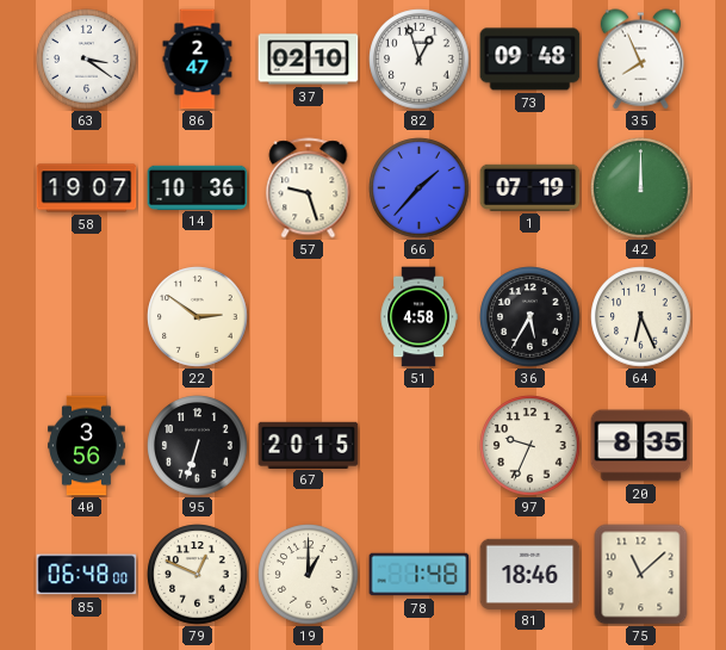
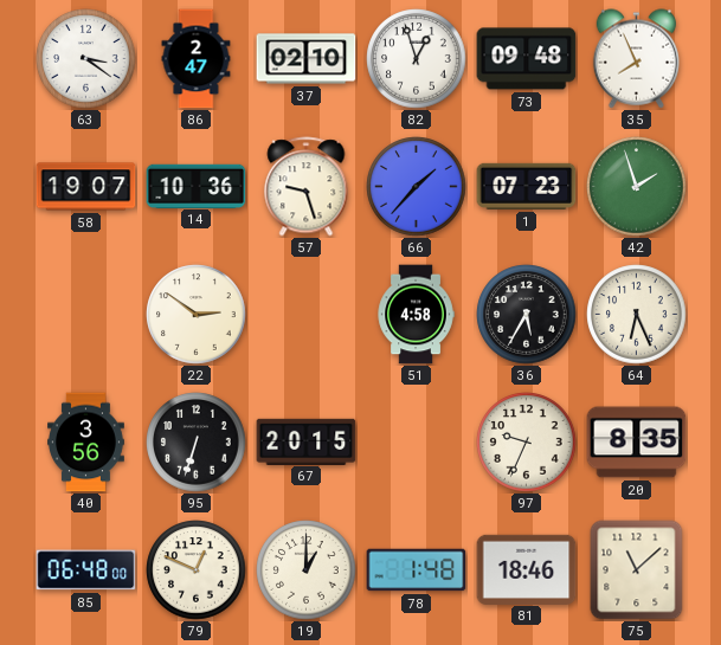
1: 07:19 -> 07:23
42: 12:00 -> 1:57
